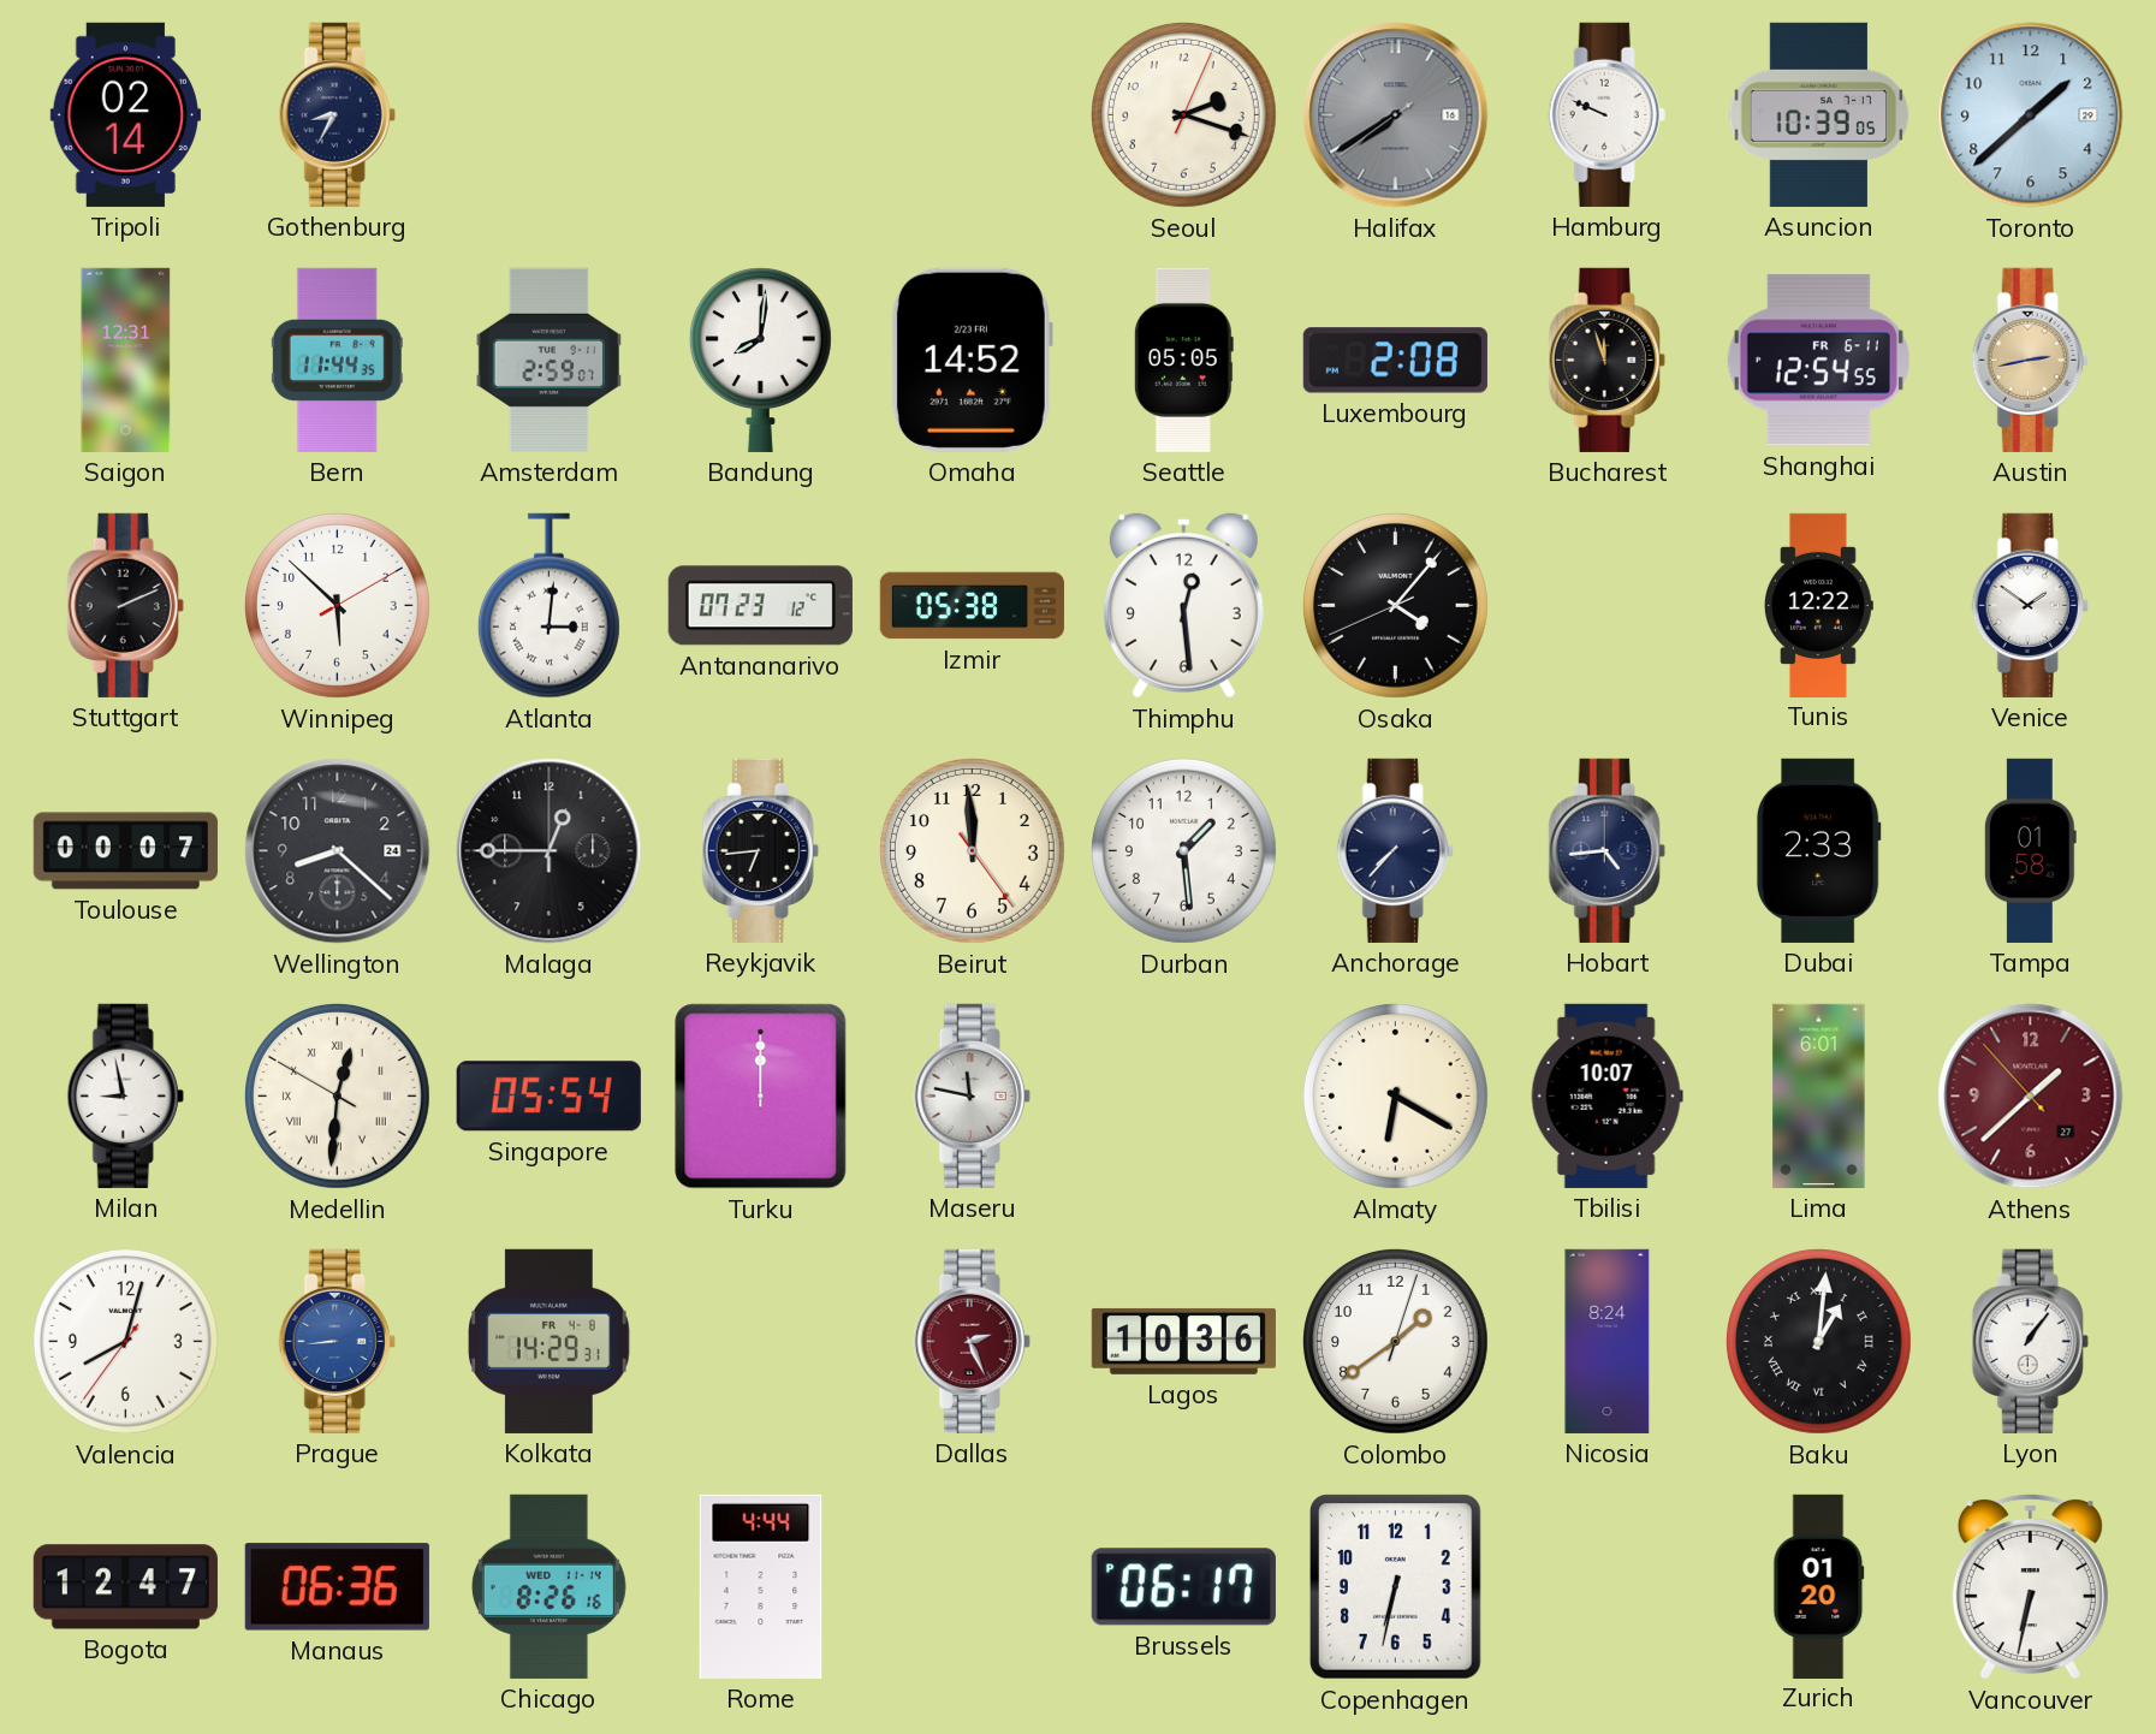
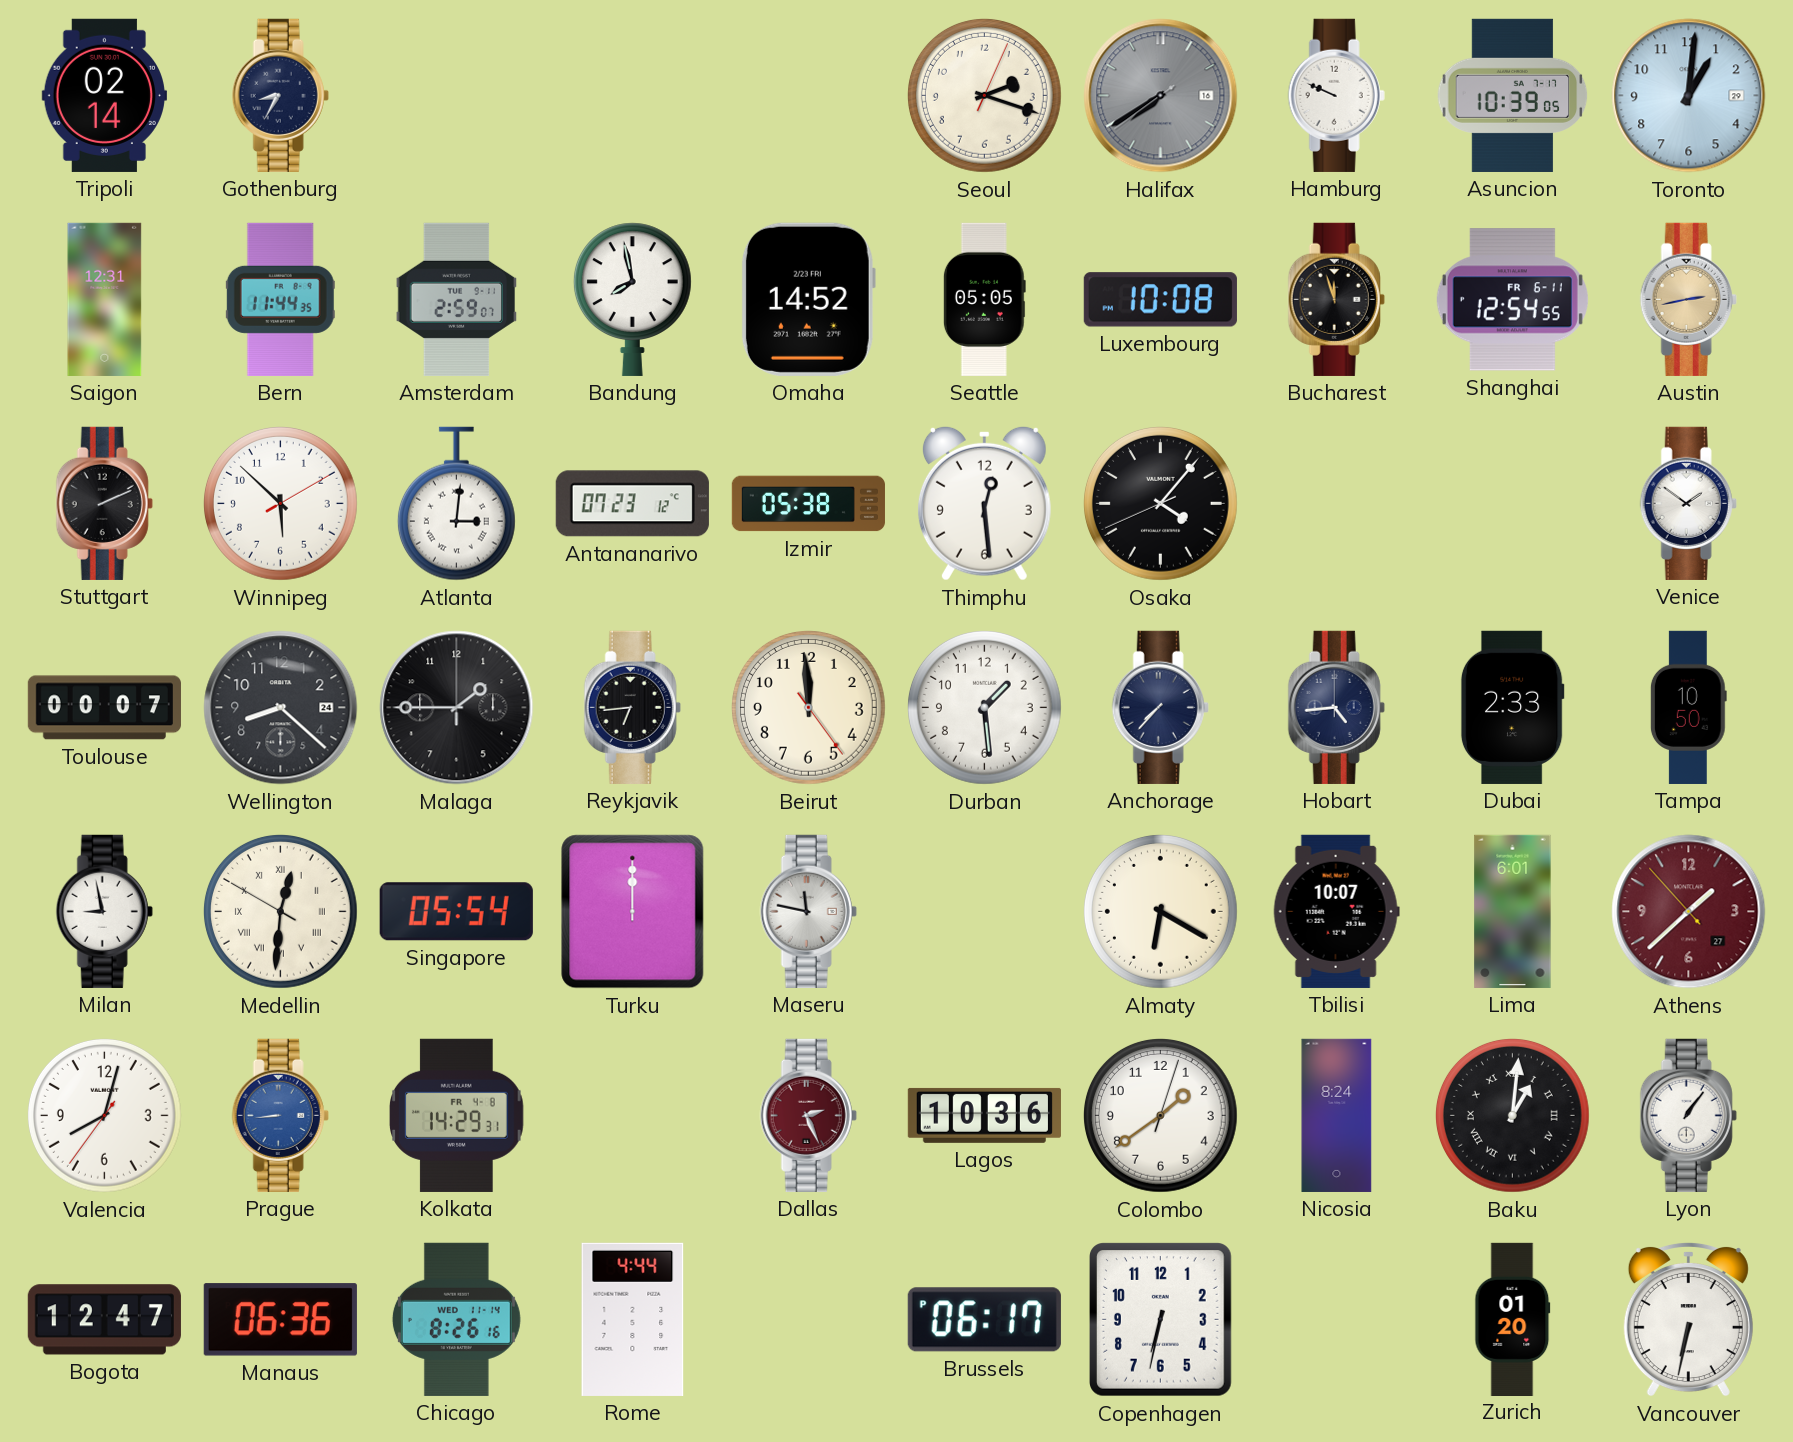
Toronto: 1:38 -> 1:01
Bandung: 8:01 -> 7:58
Luxembourg: 2:08 -> 10:08
Tunis: 12:22 -> none
Malaga: 12:45 -> 1:45
Tampa: 01:58 -> 10:50
